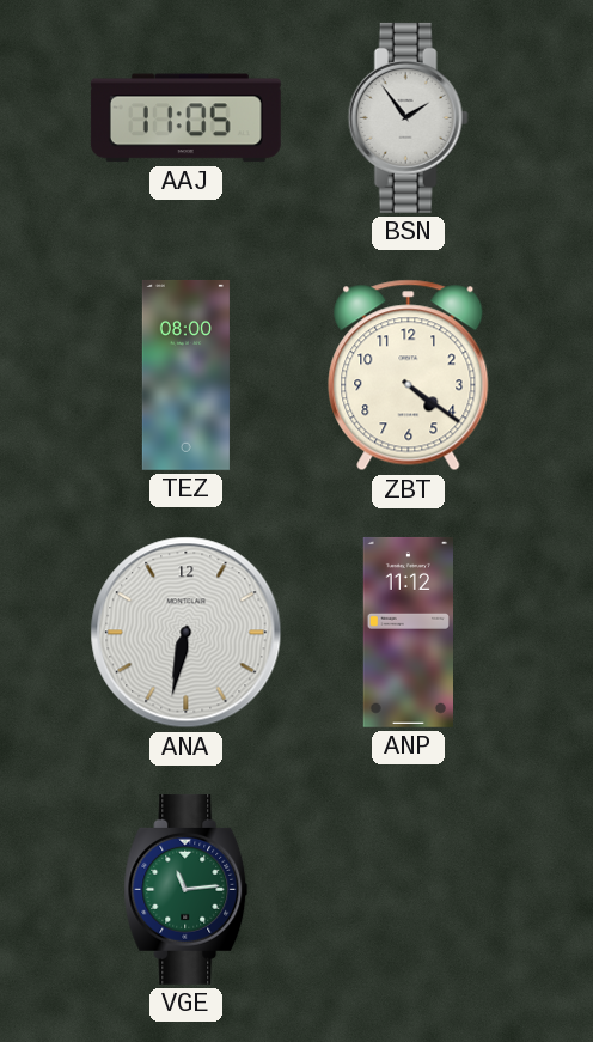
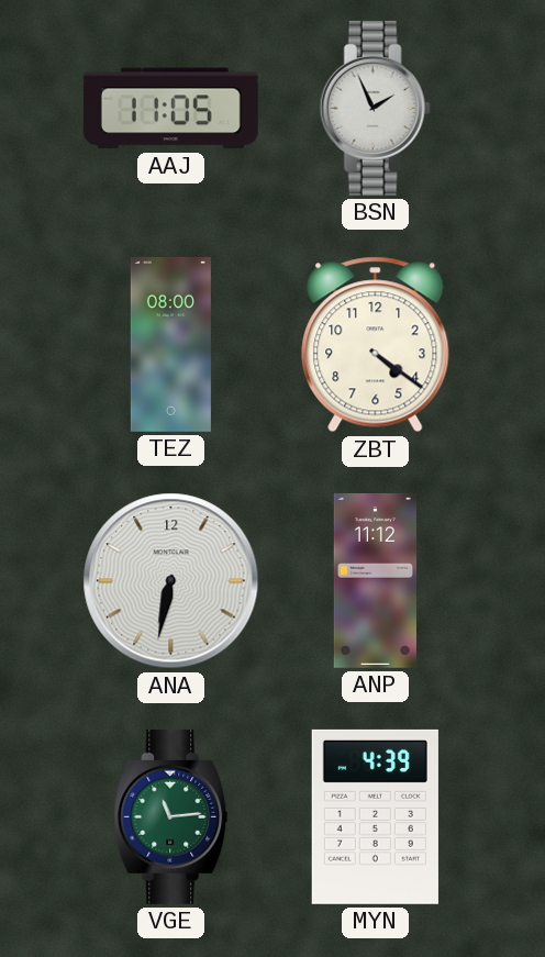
BSN: 1:54 -> 1:56
MYN: none -> 4:39
